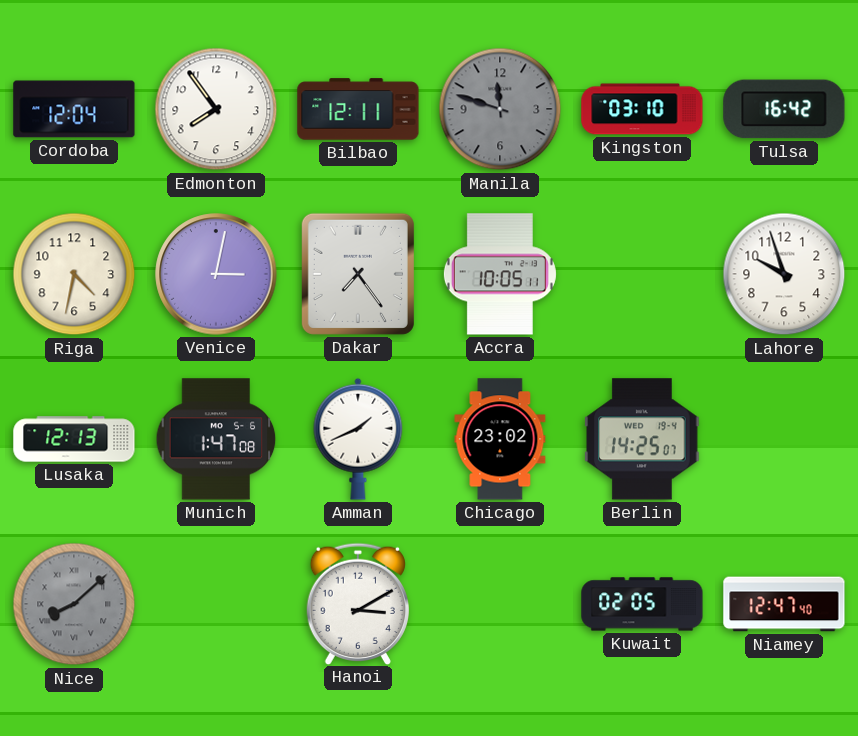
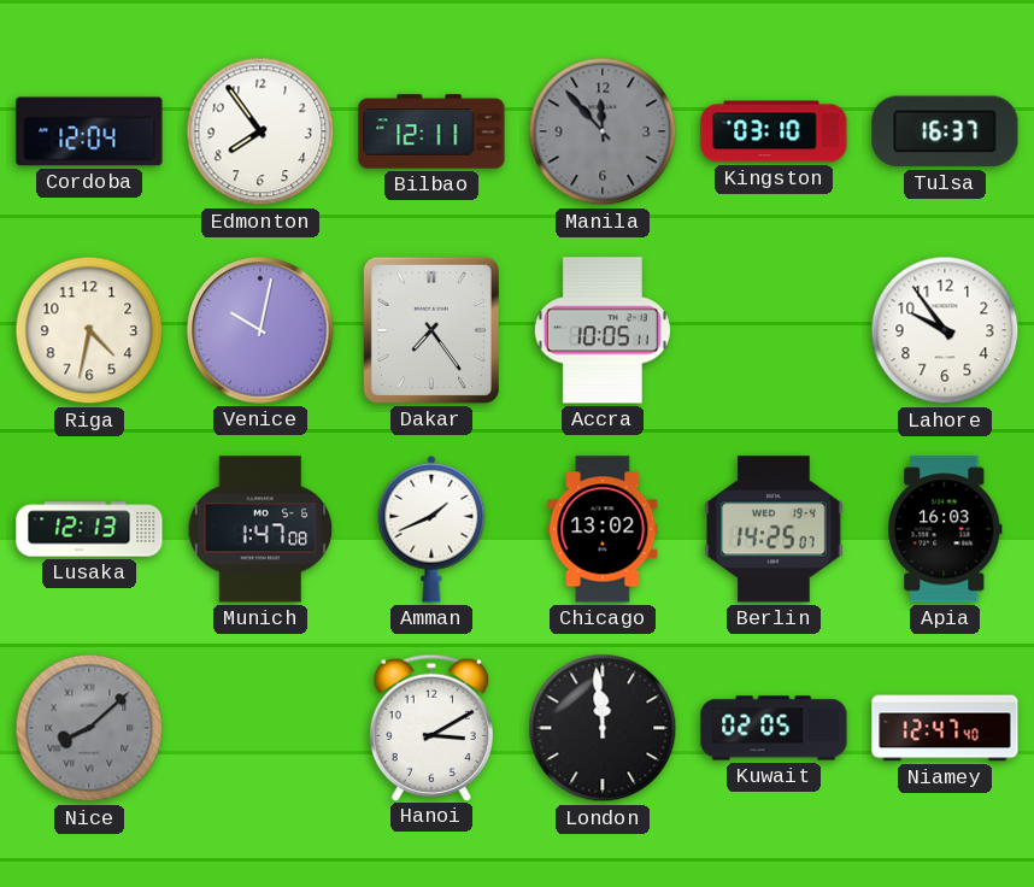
Manila: 11:48 -> 11:53
Tulsa: 16:42 -> 16:37
Venice: 3:02 -> 10:02
Lahore: 9:57 -> 9:54
Chicago: 23:02 -> 13:02
Apia: none -> 16:03
London: none -> 11:59
